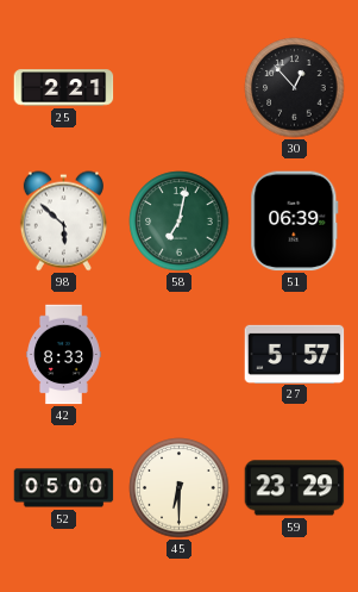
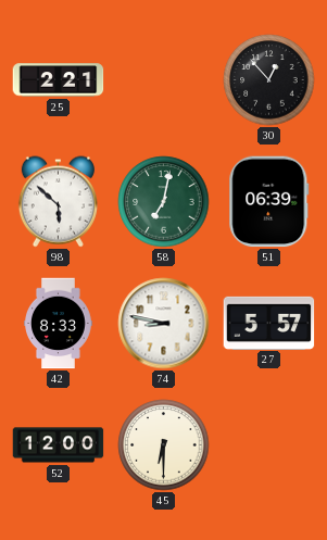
74: none -> 8:47
52: 05:00 -> 12:00
59: 23:29 -> none
